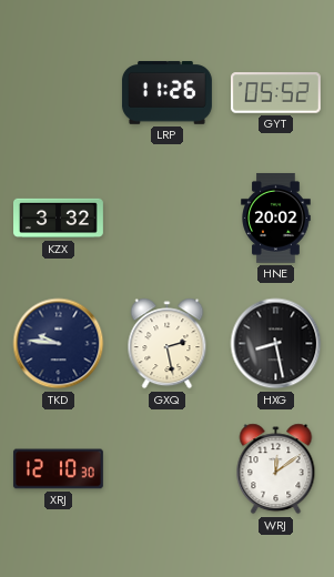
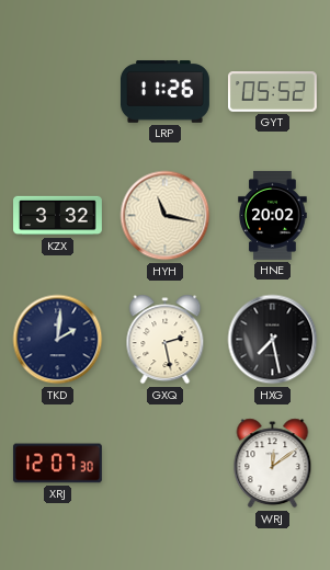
HYH: none -> 11:17
TKD: 9:46 -> 2:01
HXG: 8:28 -> 7:28
XRJ: 12:10 -> 12:07
